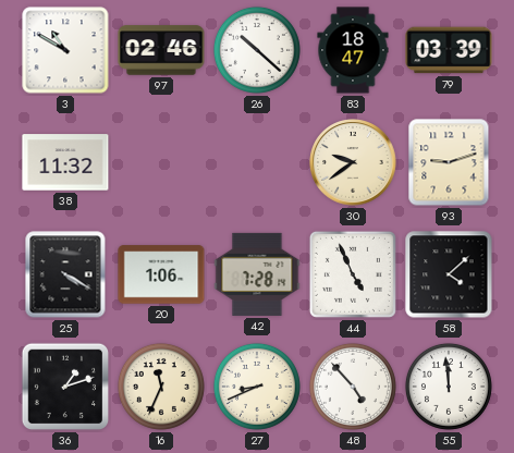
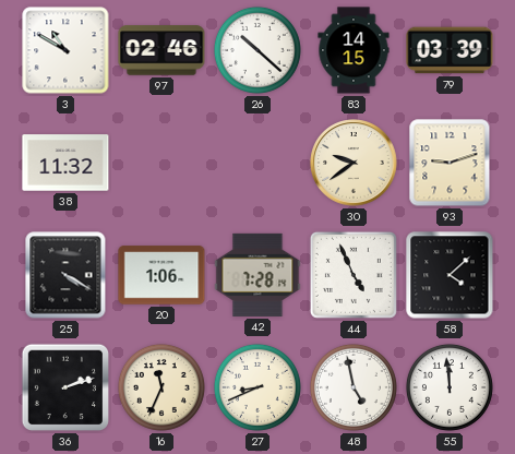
83: 18:47 -> 14:15
36: 1:12 -> 2:12
48: 4:53 -> 4:58
